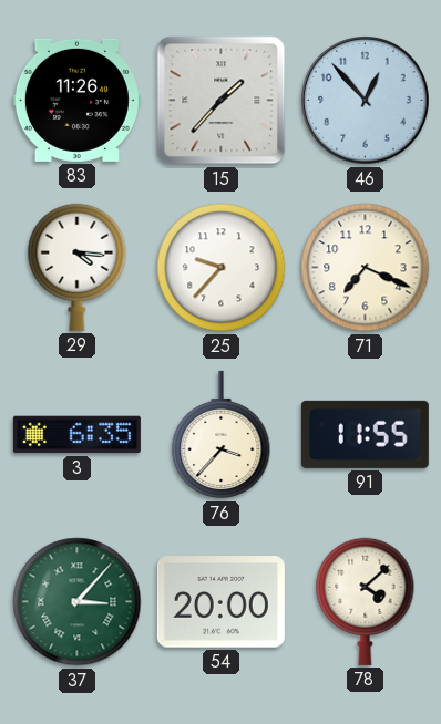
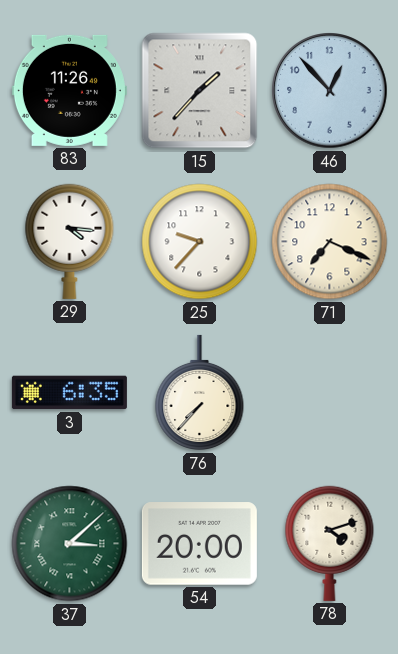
76: 3:37 -> 7:37
91: 11:55 -> none
37: 3:07 -> 3:08
78: 4:08 -> 4:12
